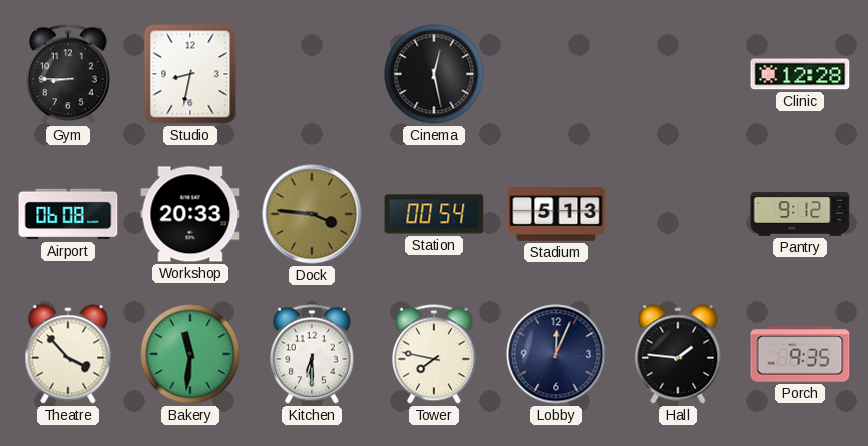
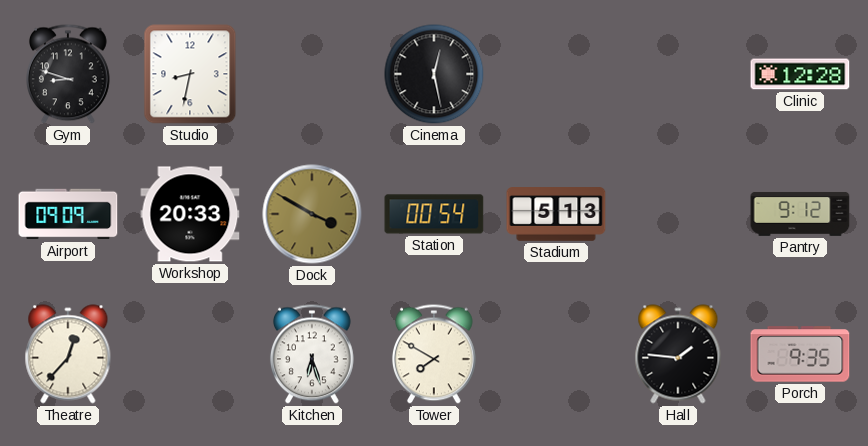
Gym: 8:45 -> 8:48
Airport: 06:08 -> 09:09
Dock: 3:46 -> 3:50
Theatre: 3:53 -> 12:37
Bakery: 11:31 -> none
Kitchen: 6:30 -> 6:27
Tower: 7:47 -> 7:50
Lobby: 12:04 -> none
